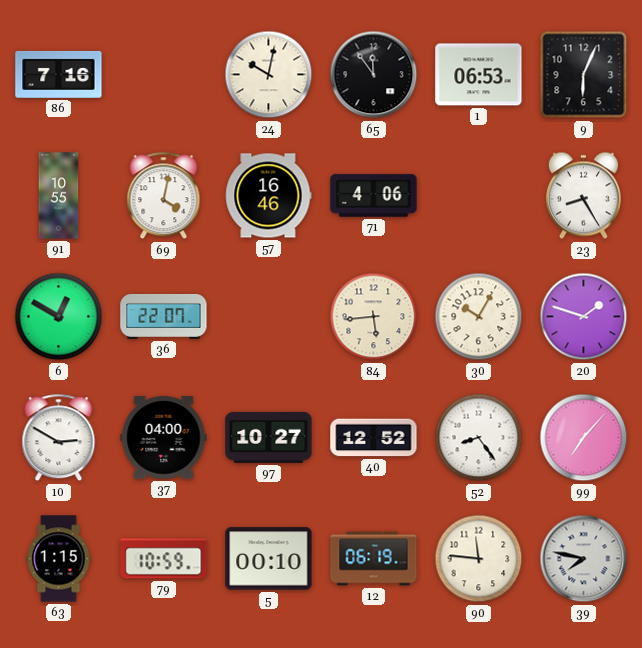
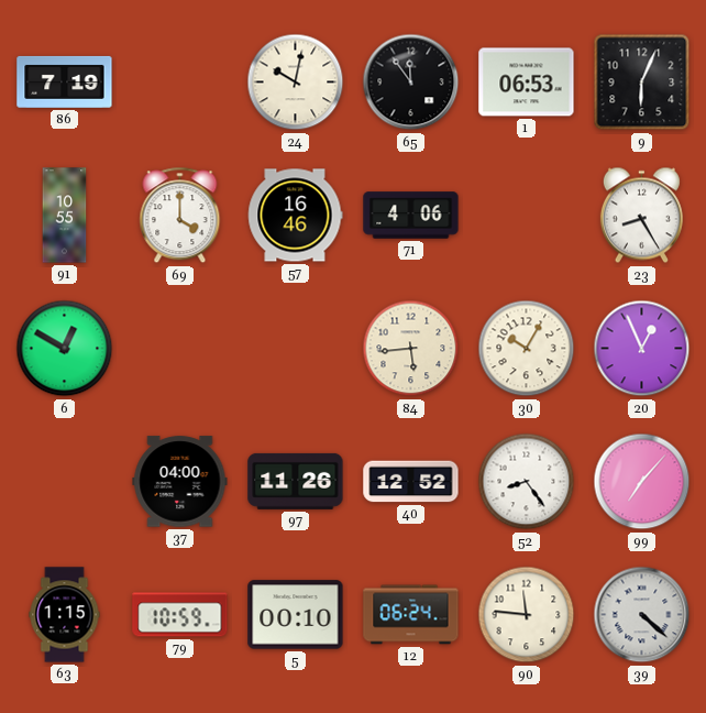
86: 7:16 -> 7:19
69: 4:02 -> 4:00
36: 22:07 -> none
20: 1:48 -> 12:56
10: 2:50 -> none
97: 10:27 -> 11:26
12: 06:19 -> 06:24
39: 7:47 -> 4:22
